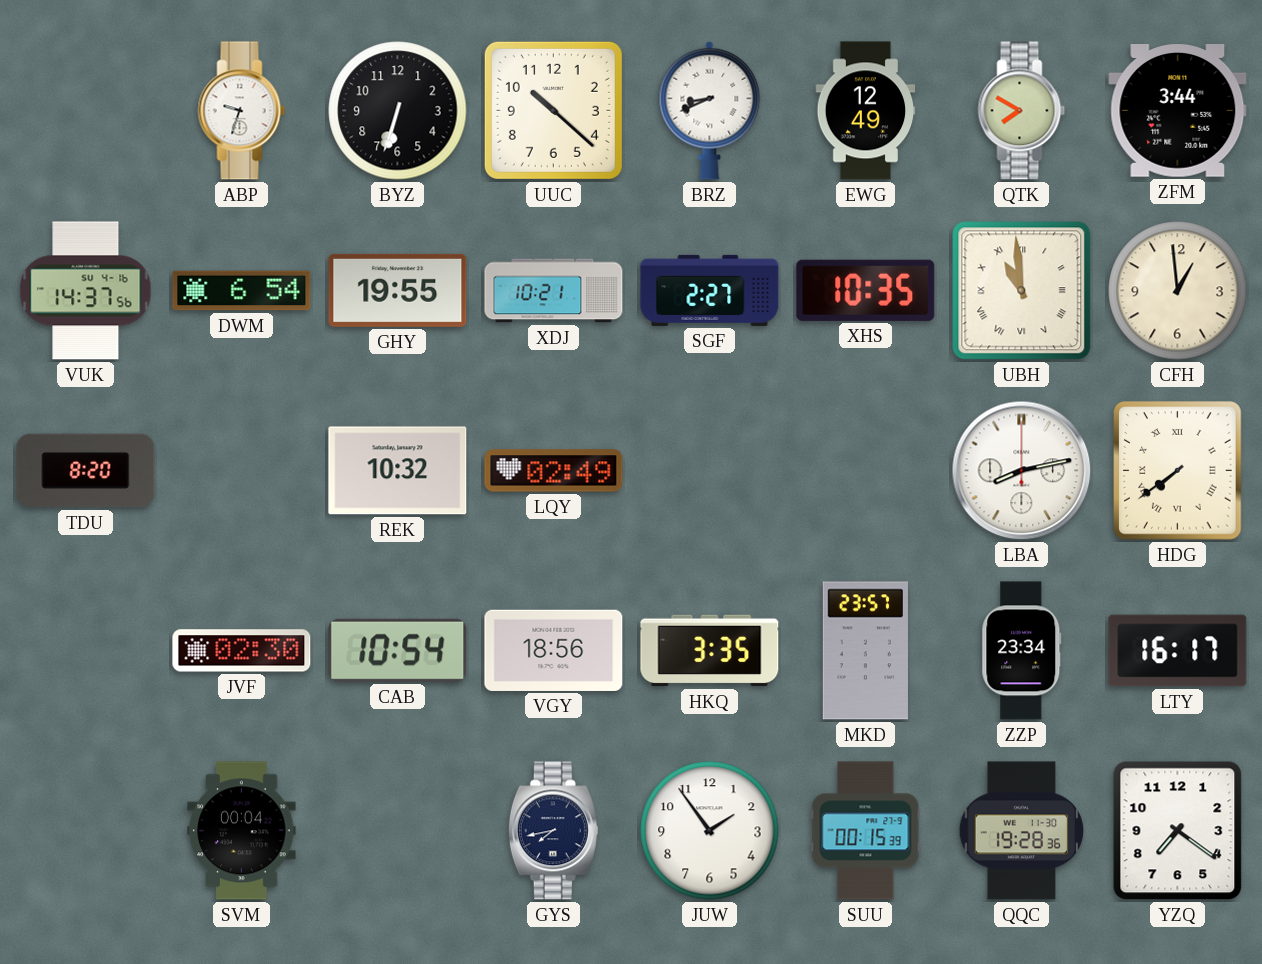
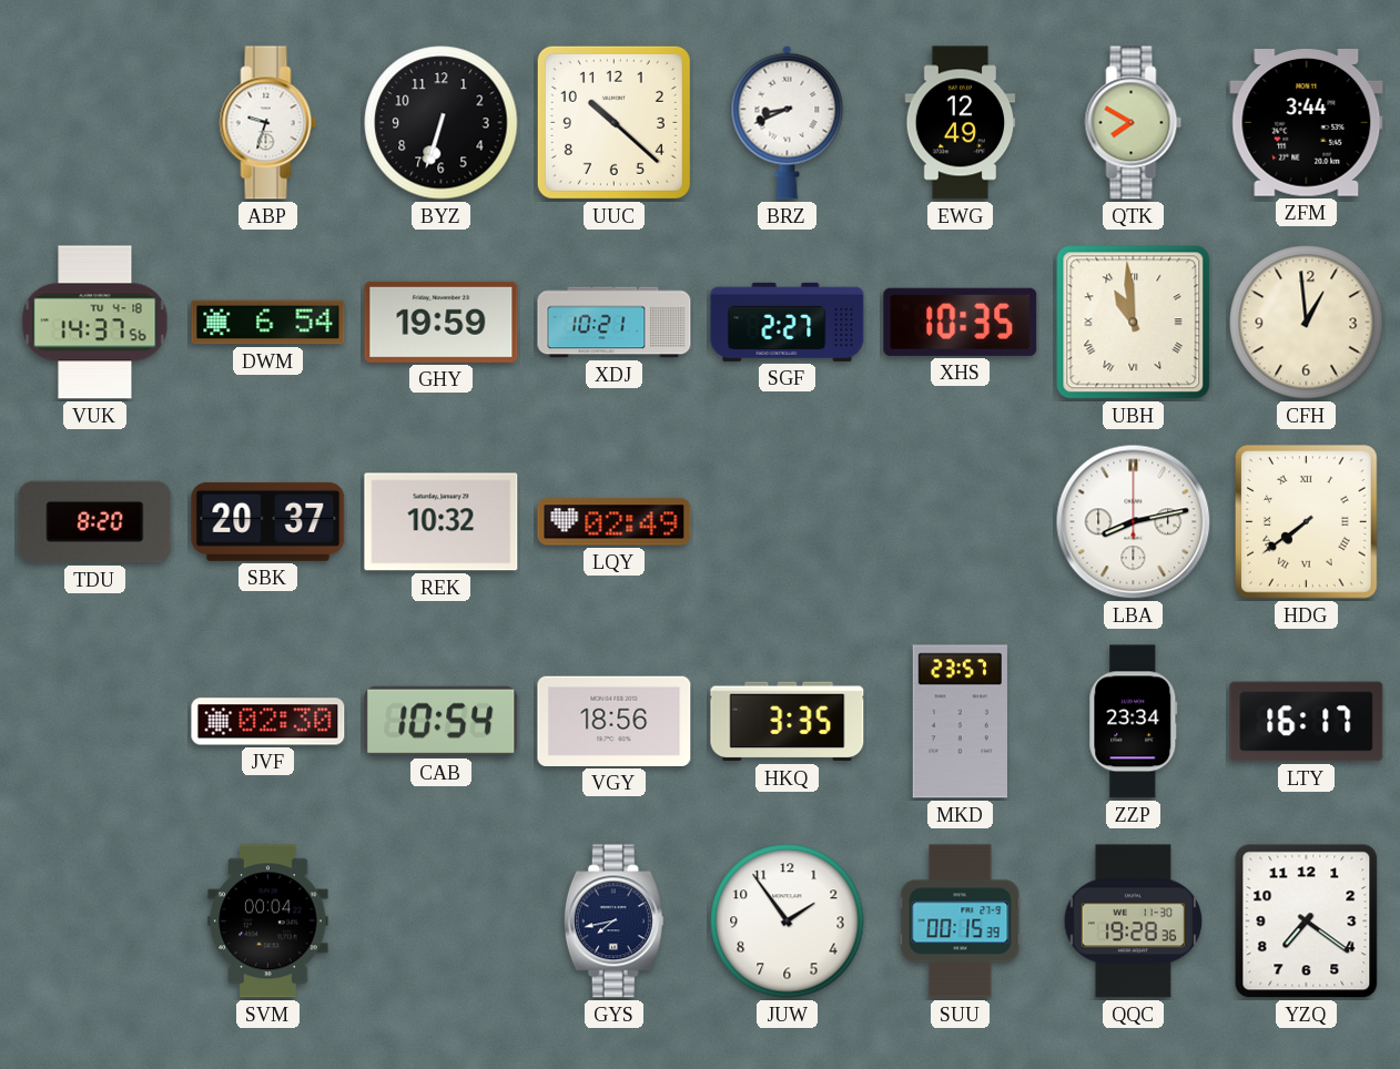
VUK date: SU 4-16 -> TU 4-18
GHY: 19:55 -> 19:59
SBK: none -> 20:37
